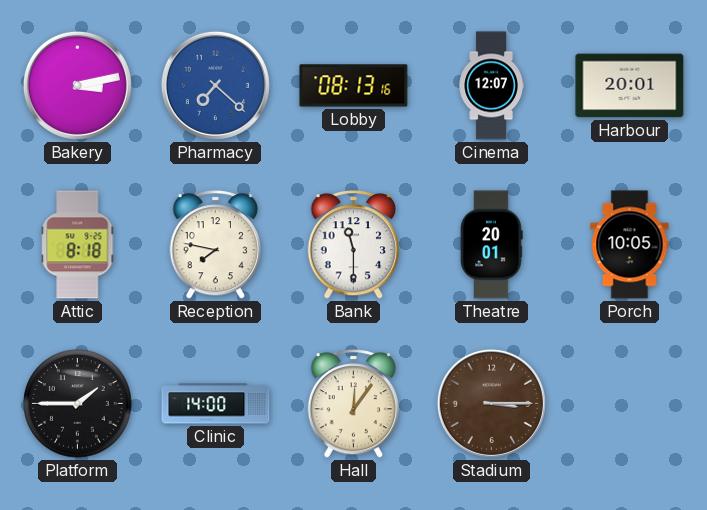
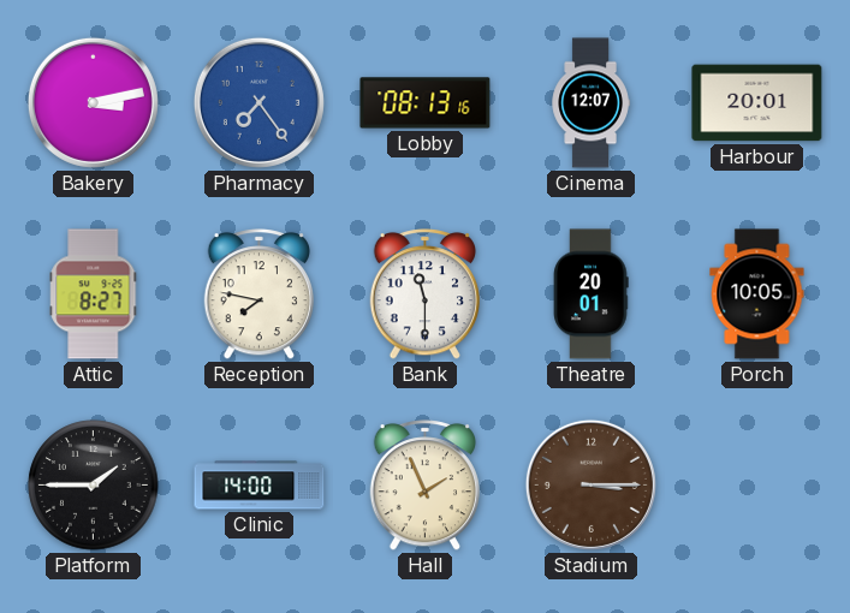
Pharmacy: 7:22 -> 7:24
Attic: 8:18 -> 8:27
Hall: 12:06 -> 1:56
